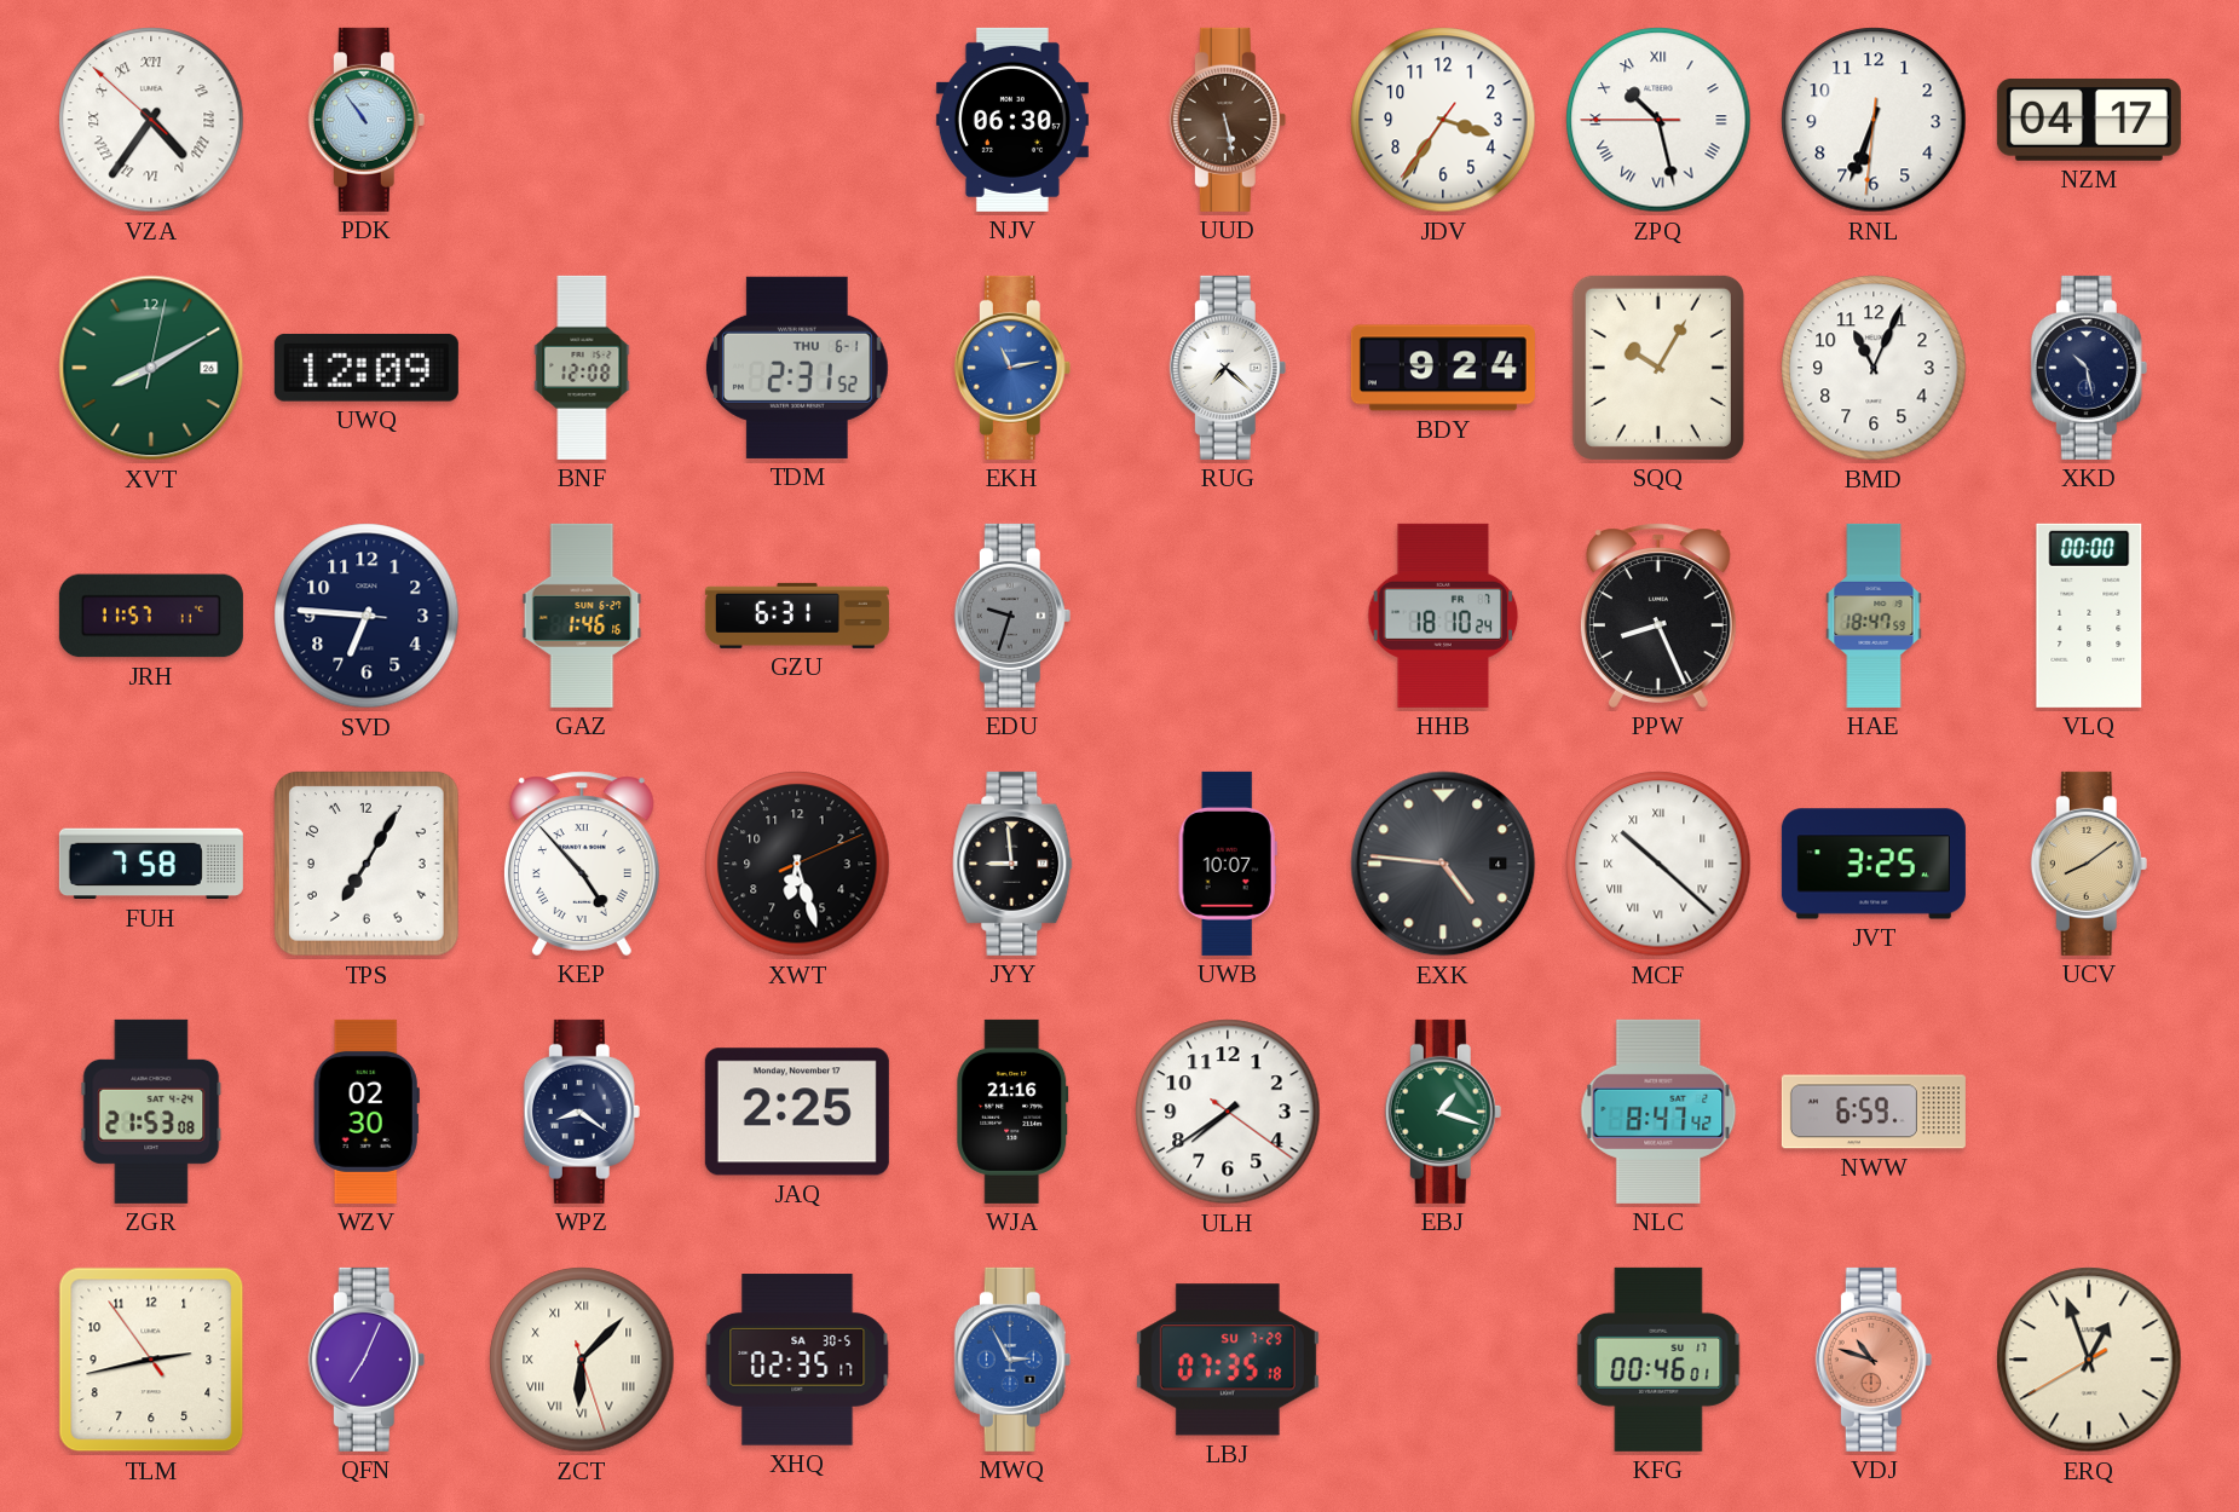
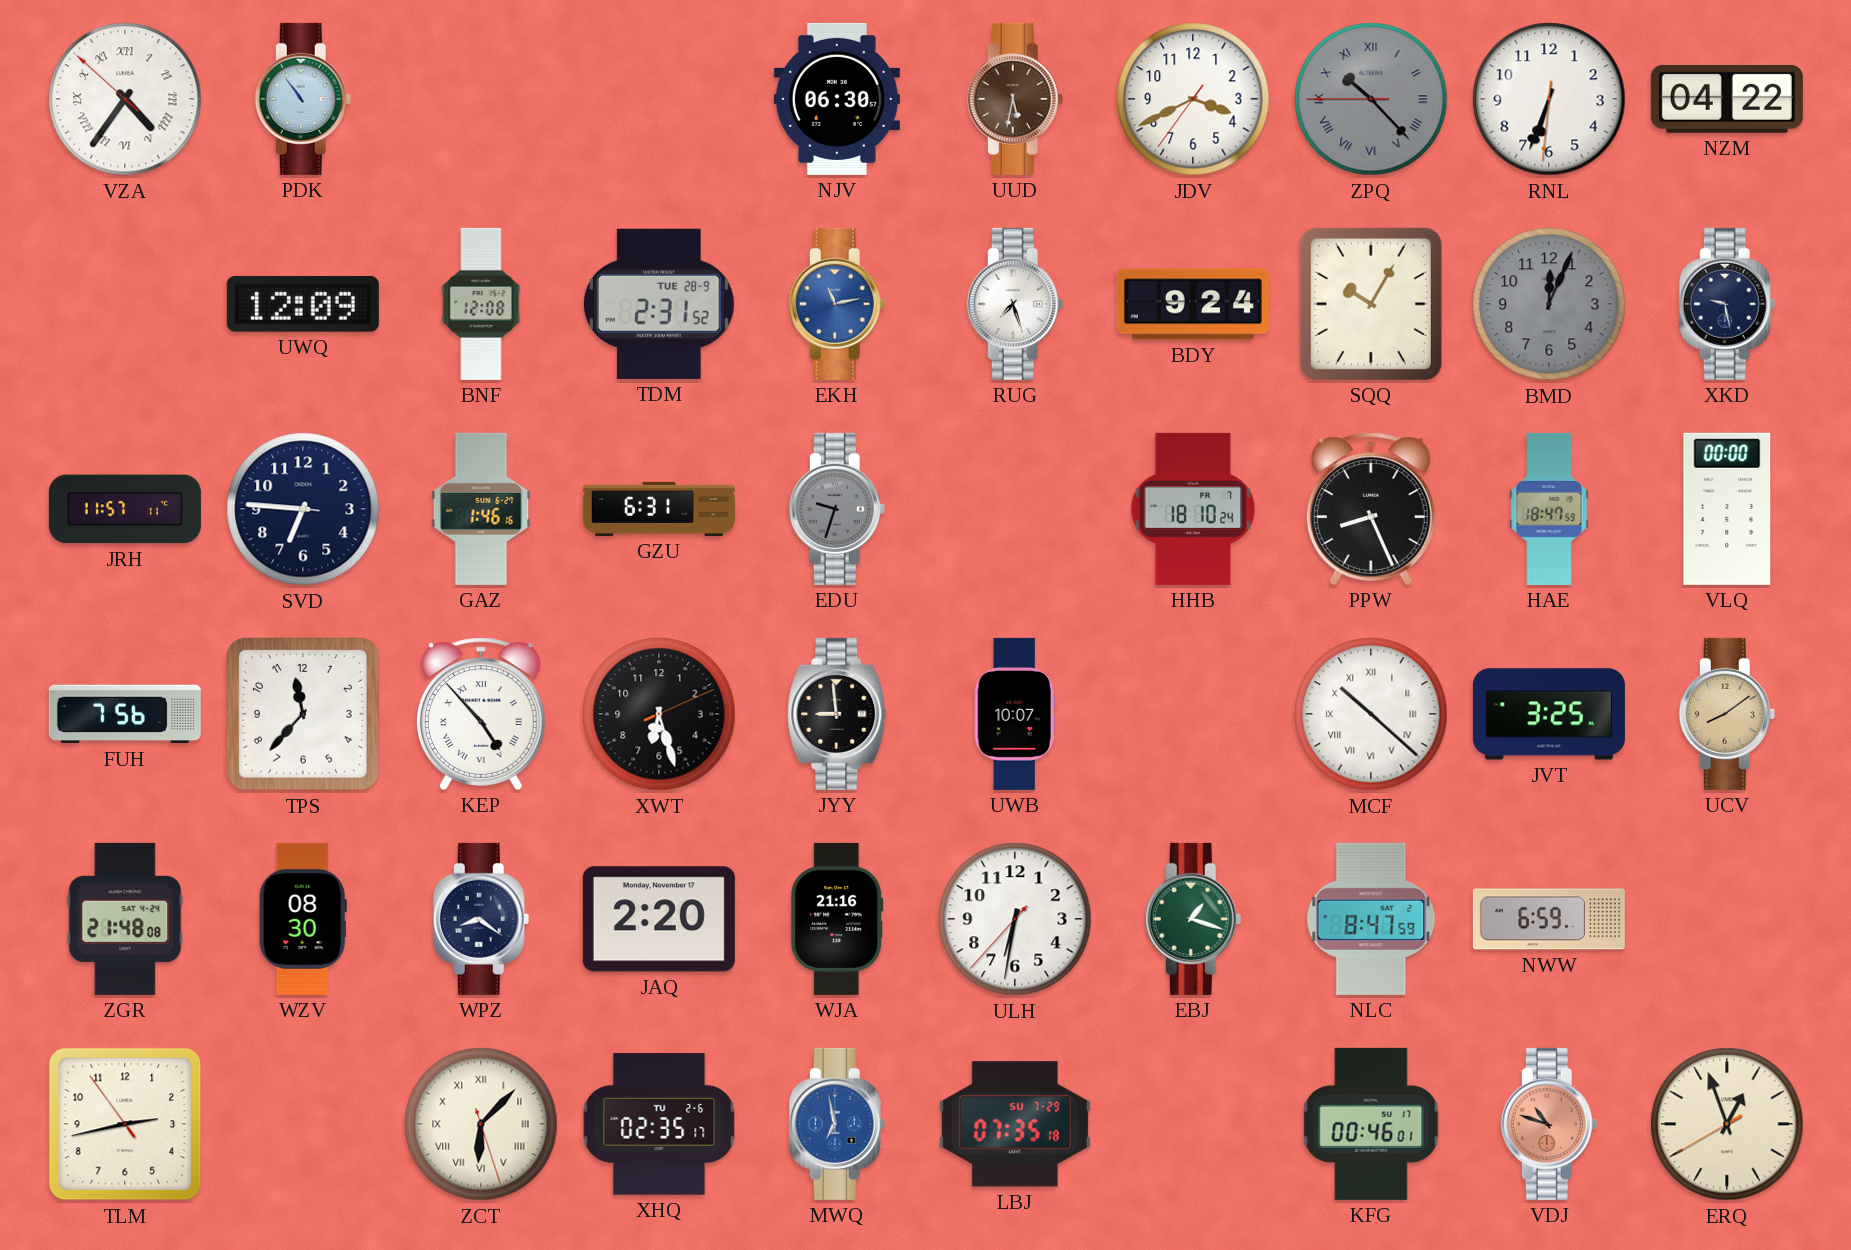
UUD: 5:28 -> 5:32
JDV: 3:35 -> 3:40
ZPQ: 10:27 -> 10:22
ZPQ dial: white -> grey
NZM: 04:17 -> 04:22
XVT: 8:10 -> none
TDM date: THU 6-1 -> TUE 28-9
RUG: 7:22 -> 7:27
BMD: 11:04 -> 12:04
BMD dial: white -> grey
XKD: 10:28 -> 9:28
FUH: 7:58 -> 7:56
TPS: 7:05 -> 11:37
EXK: 4:46 -> none
ZGR: 21:53 -> 21:48
WZV: 02:30 -> 08:30
JAQ: 2:25 -> 2:20
ULH: 7:39 -> 6:31
NLC: 8:47:42 -> 8:47:59
QFN: 7:04 -> none
XHQ date: SA 30-5 -> TU 2-6
MWQ: 2:55 -> 6:58
